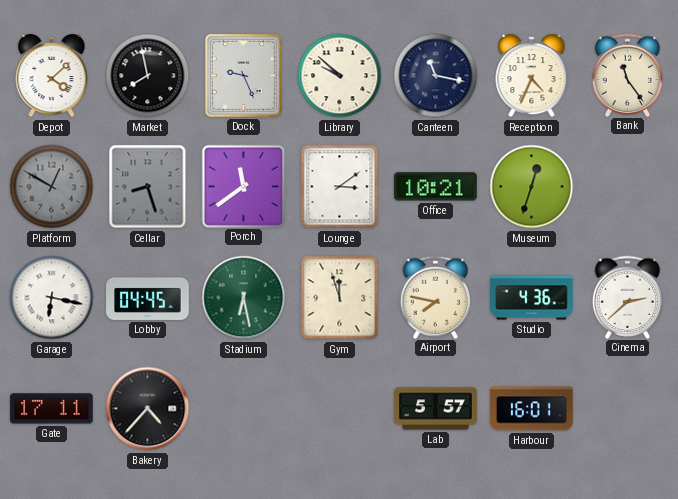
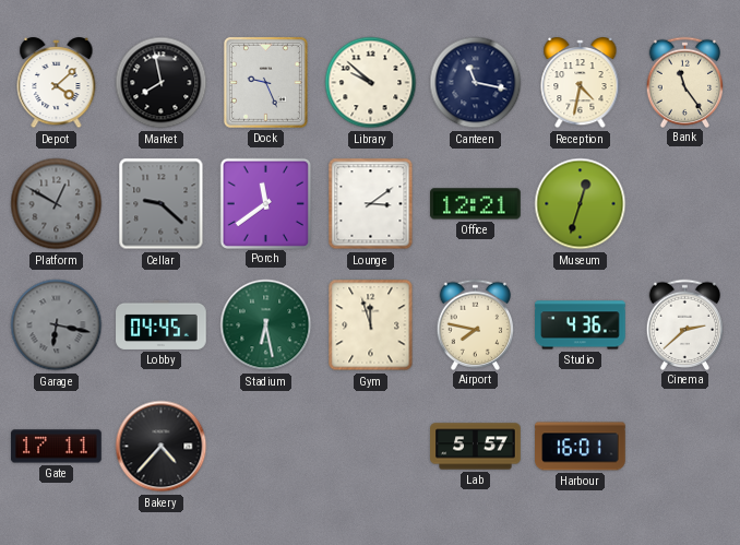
Reception: 4:34 -> 4:32
Cellar: 8:27 -> 9:22
Office: 10:21 -> 12:21
Garage dial: white -> grey
